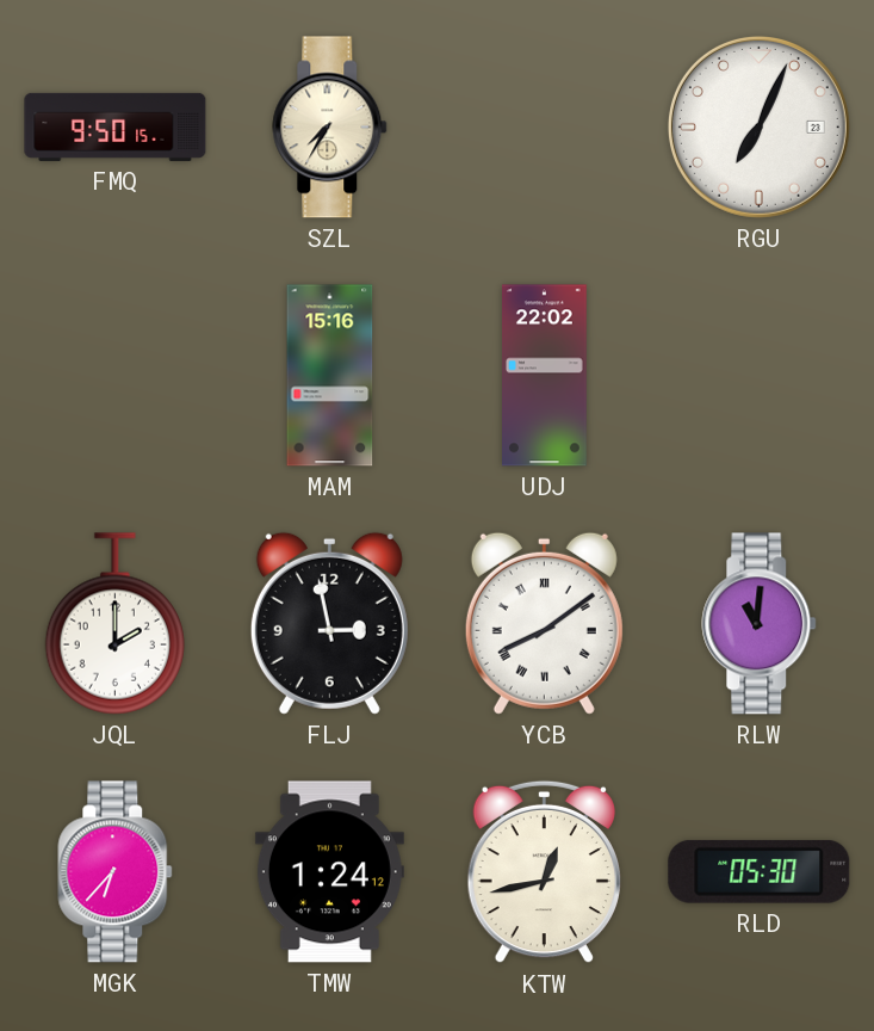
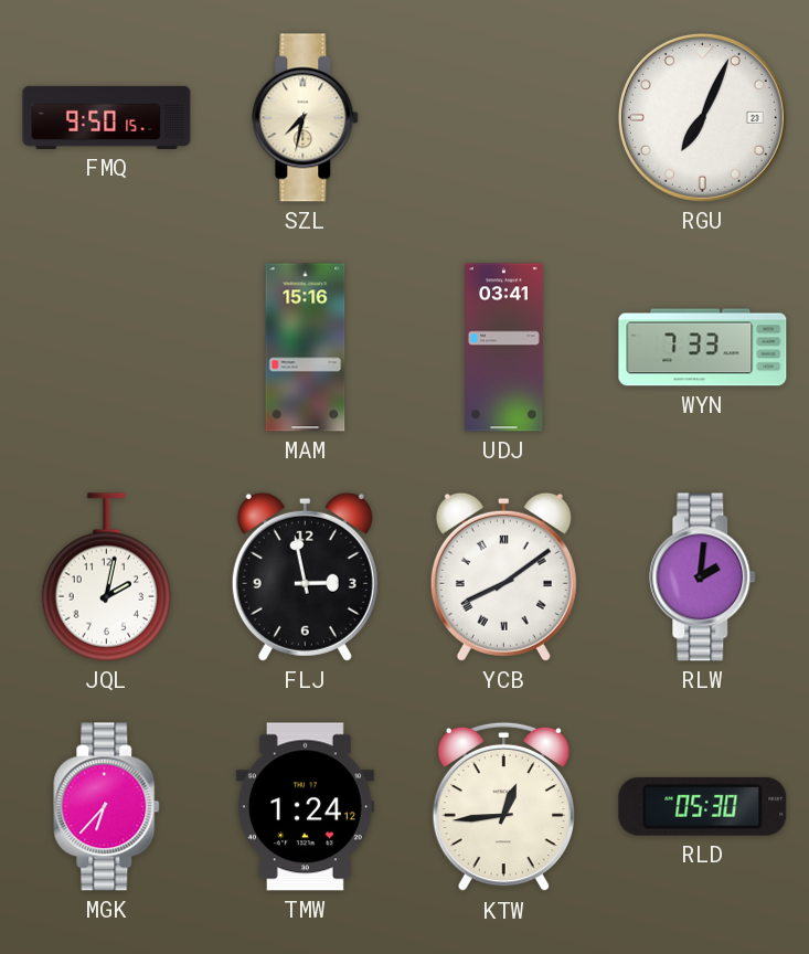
SZL: 7:35 -> 7:32
UDJ: 22:02 -> 03:41
WYN: none -> 7:33
JQL: 2:00 -> 2:02
RLW: 11:01 -> 2:01
KTW: 12:43 -> 12:44
